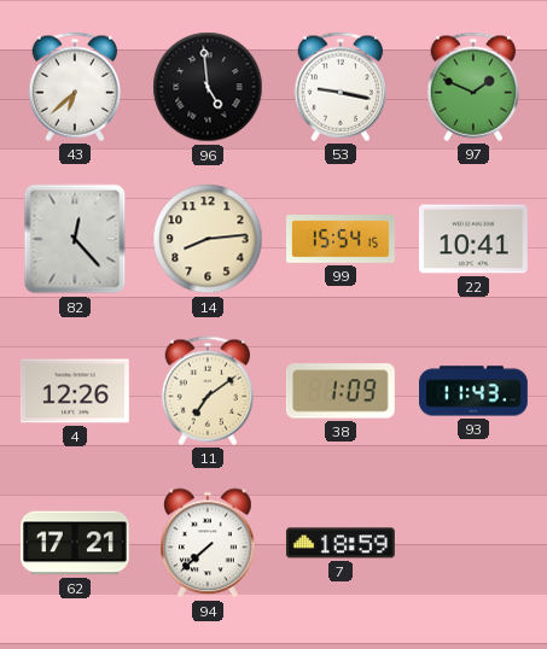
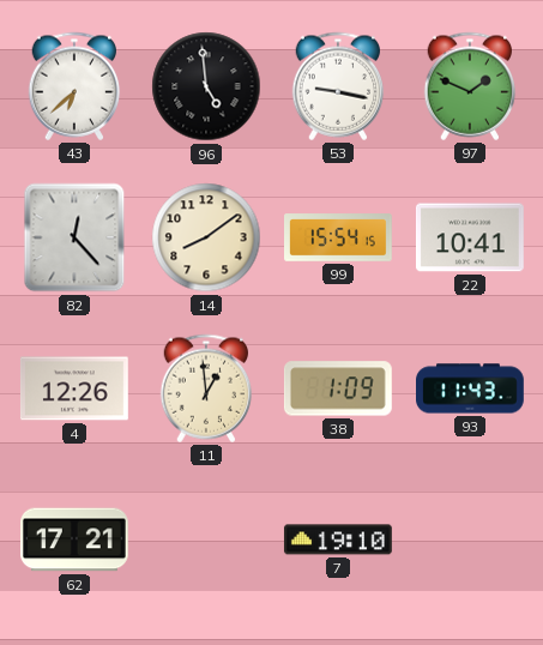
14: 8:14 -> 8:09
11: 7:09 -> 12:59
94: 7:38 -> none
7: 18:59 -> 19:10
